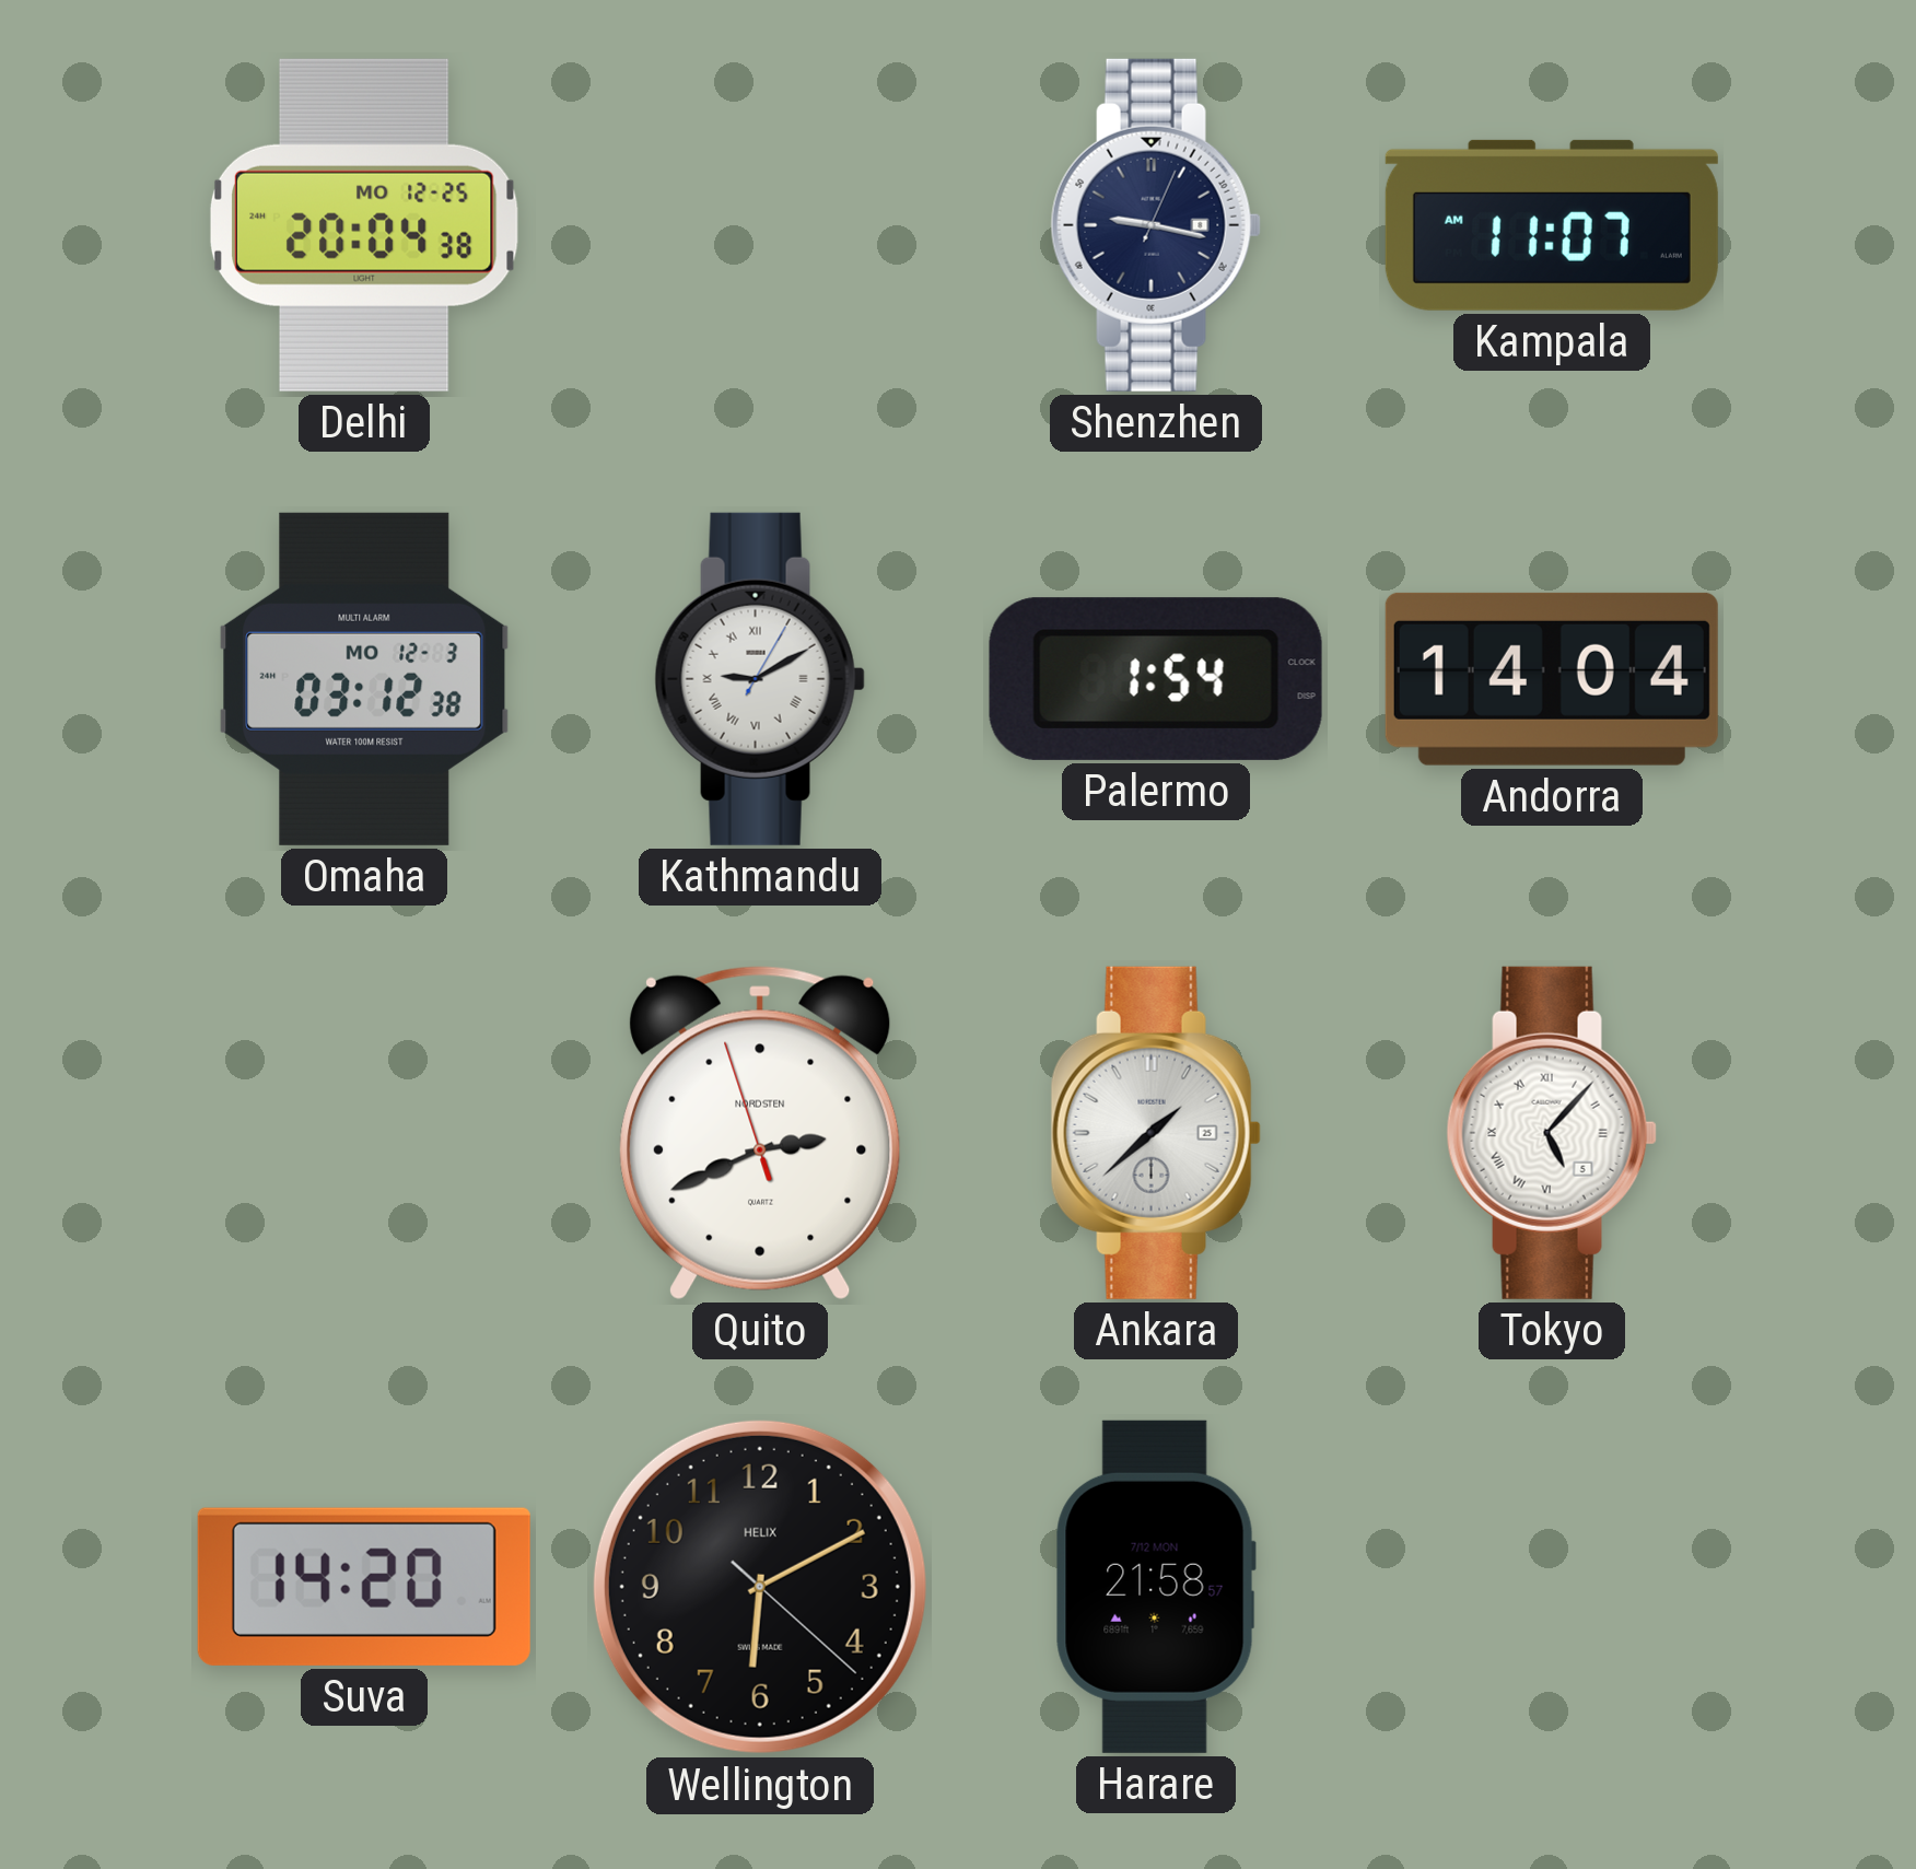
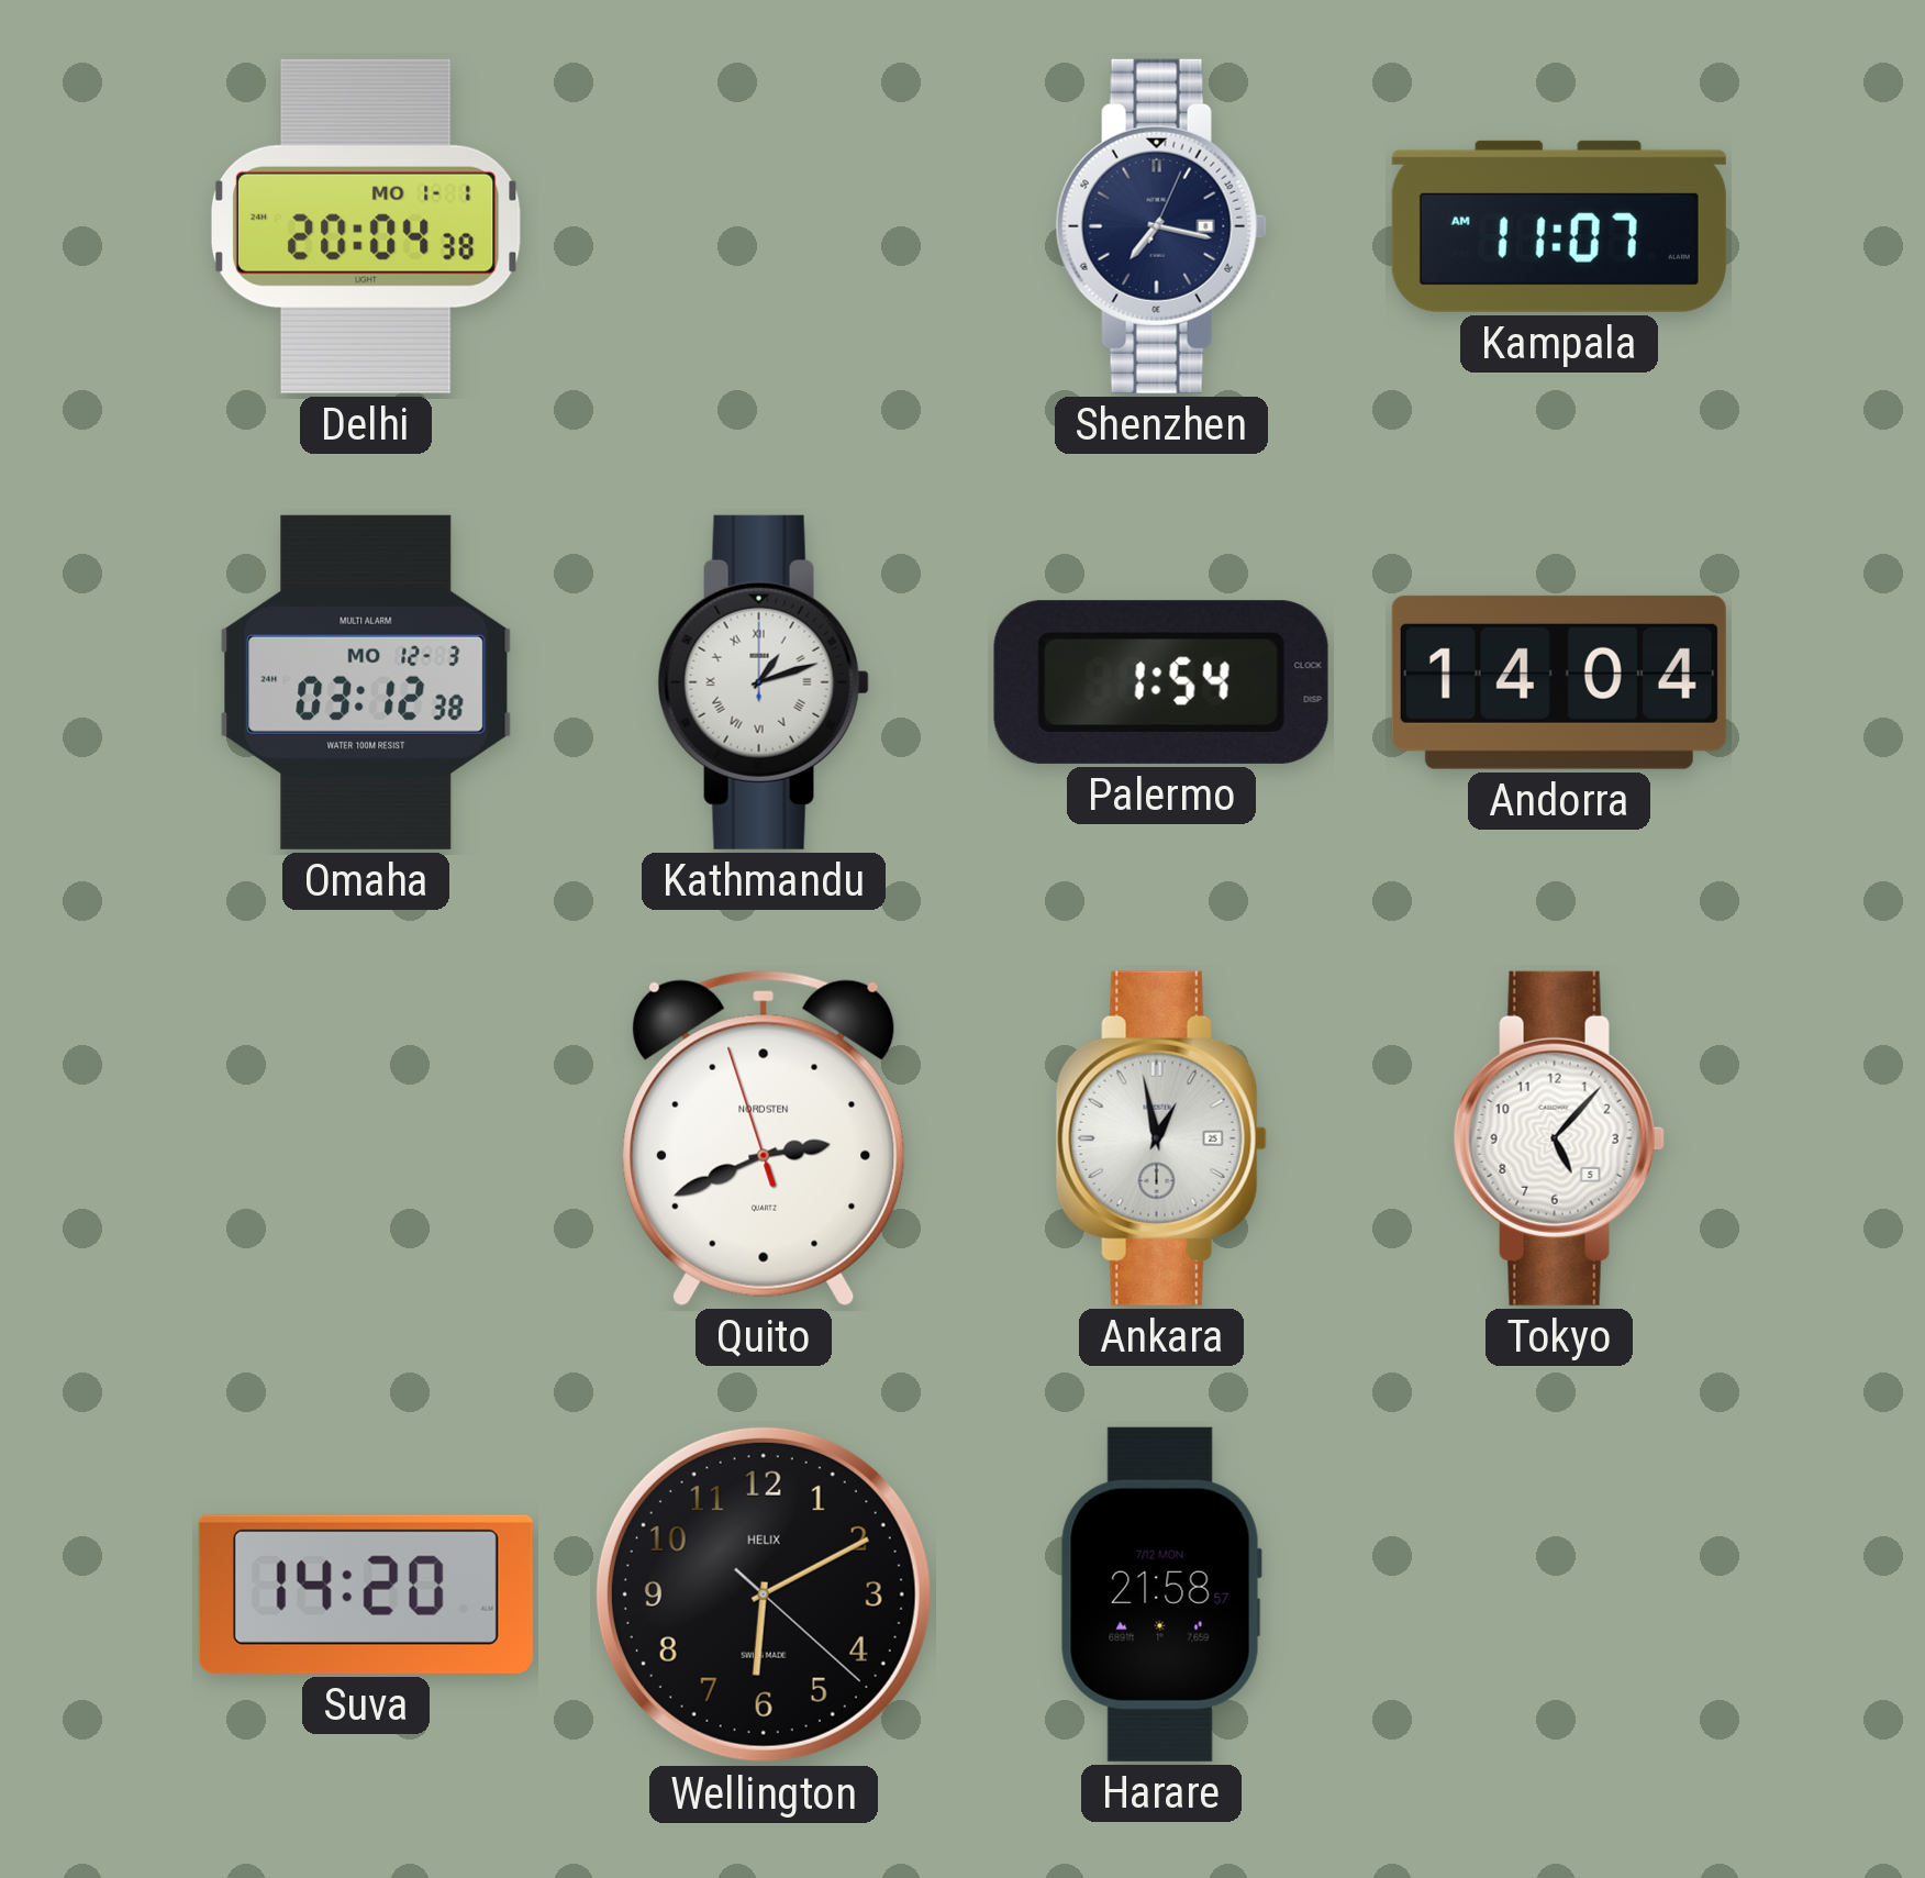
Delhi date: MO 12-25 -> MO 1-1
Shenzhen: 9:17 -> 7:17
Kathmandu: 9:10 -> 1:12
Ankara: 1:38 -> 12:58
Tokyo numerals: Roman -> Arabic
